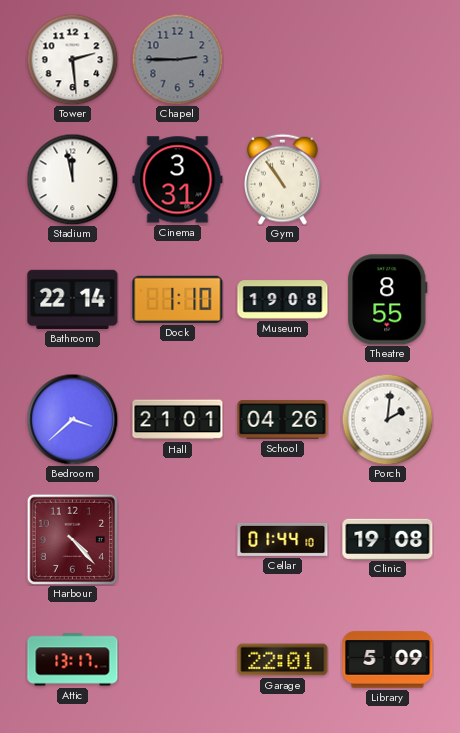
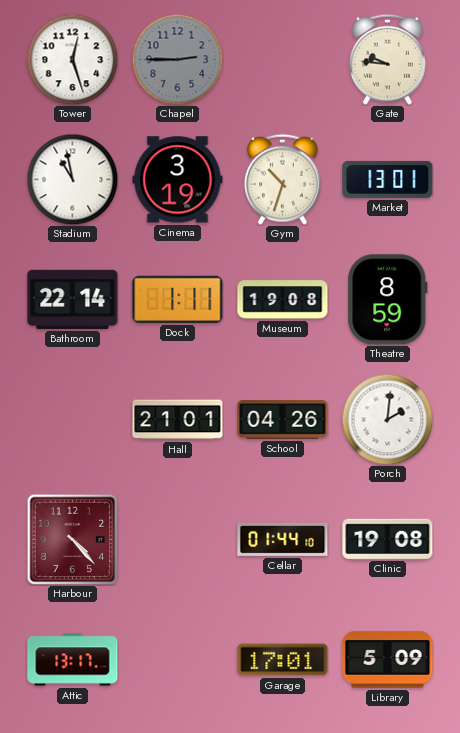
Tower: 2:29 -> 12:27
Gate: none -> 9:46
Stadium: 11:58 -> 10:58
Cinema: 3:31 -> 3:19
Gym: 10:54 -> 10:33
Market: none -> 13:01
Dock: 1:10 -> 1:11
Theatre: 8:55 -> 8:59
Bedroom: 3:38 -> none
Garage: 22:01 -> 17:01
